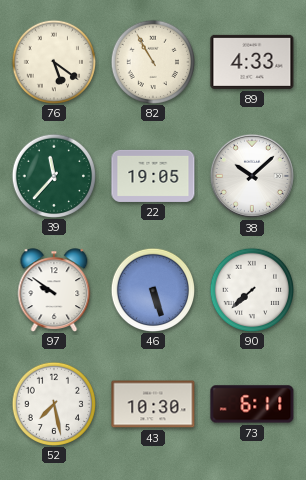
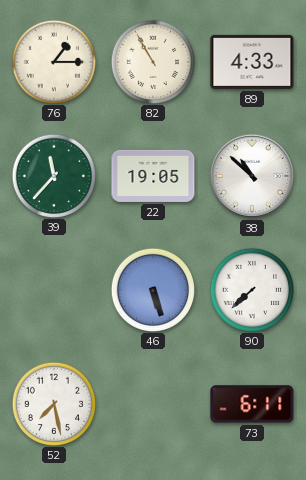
76: 5:21 -> 1:15
38: 10:08 -> 10:52
97: 9:51 -> none
43: 10:30 -> none
